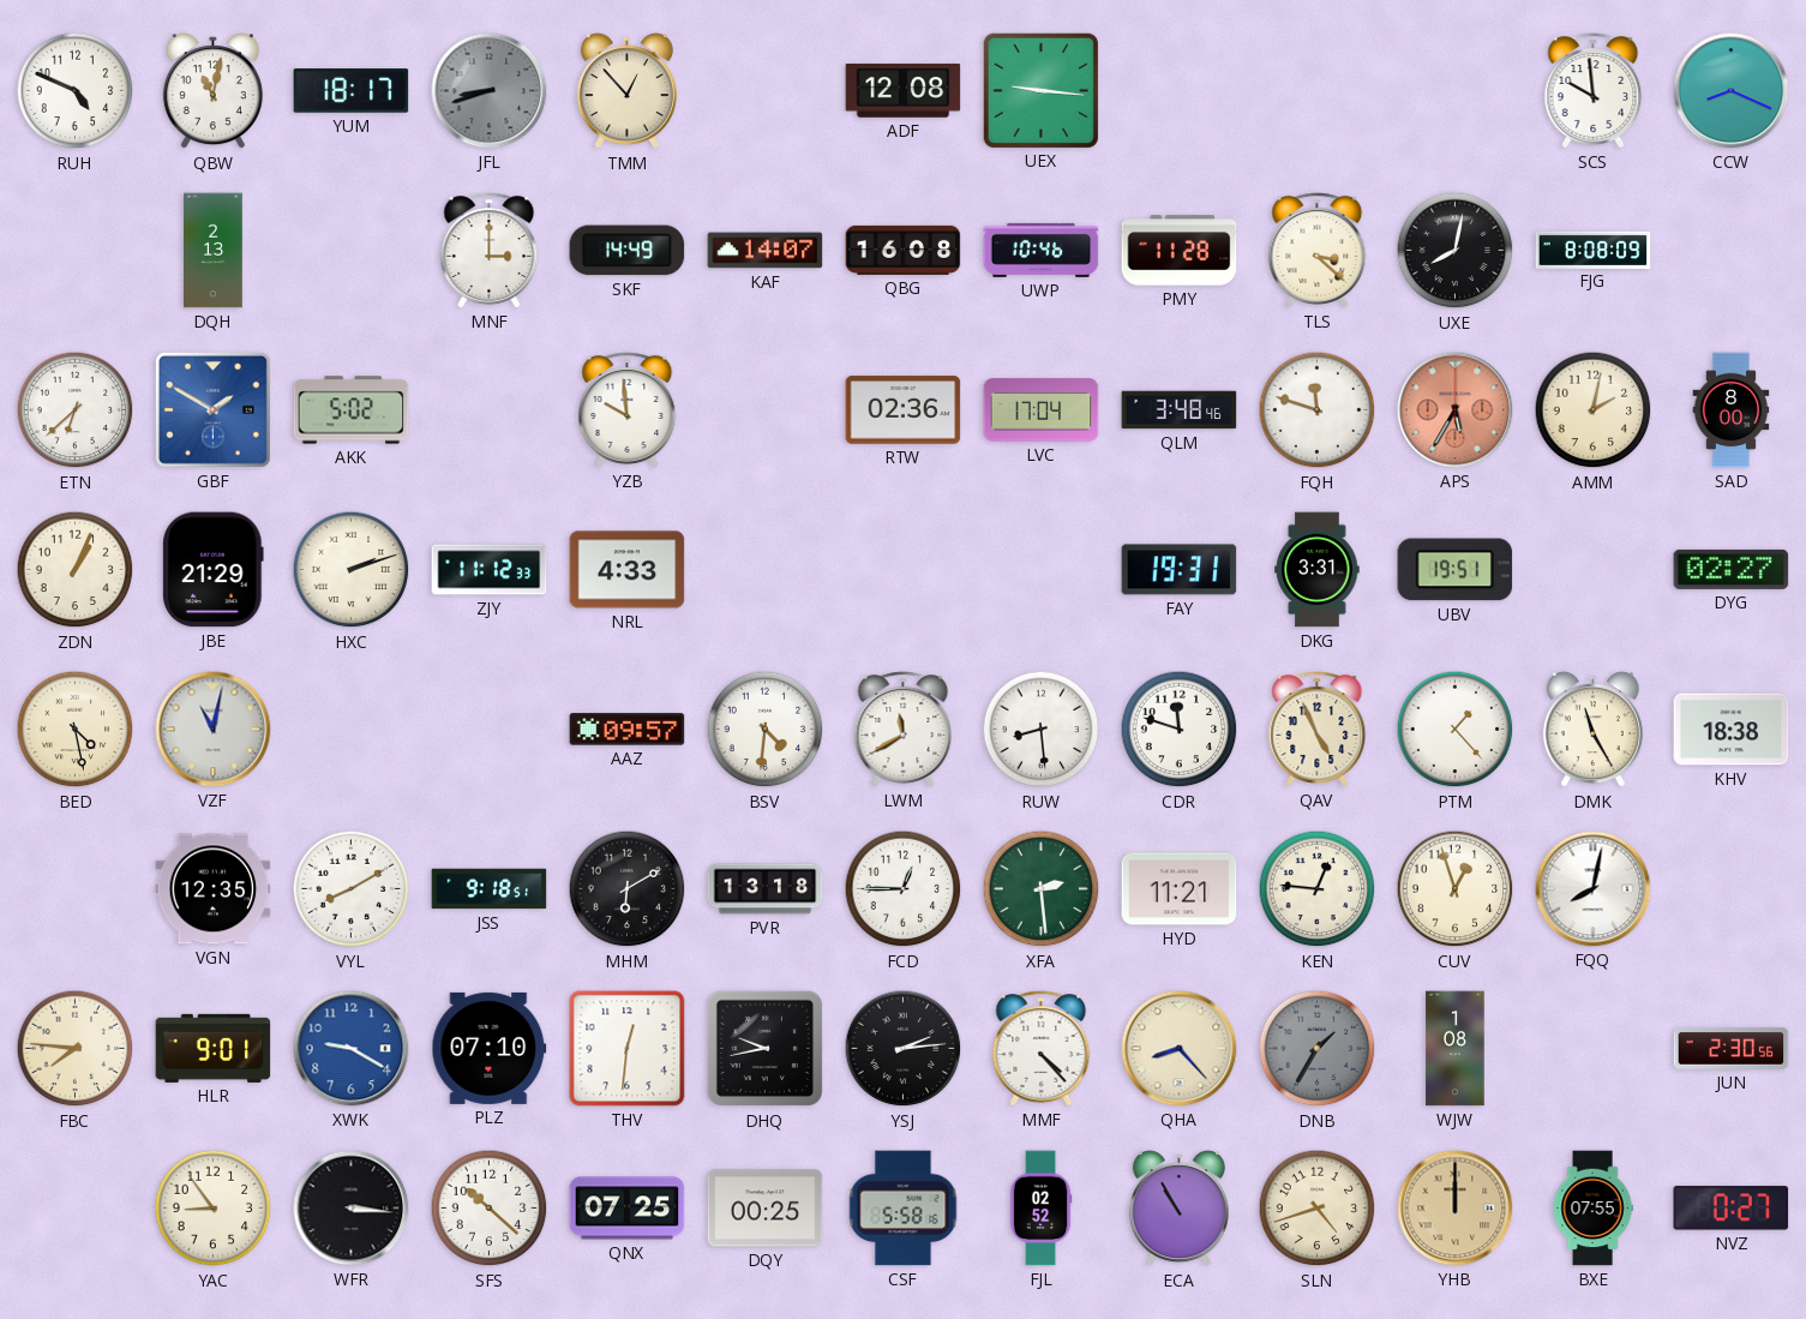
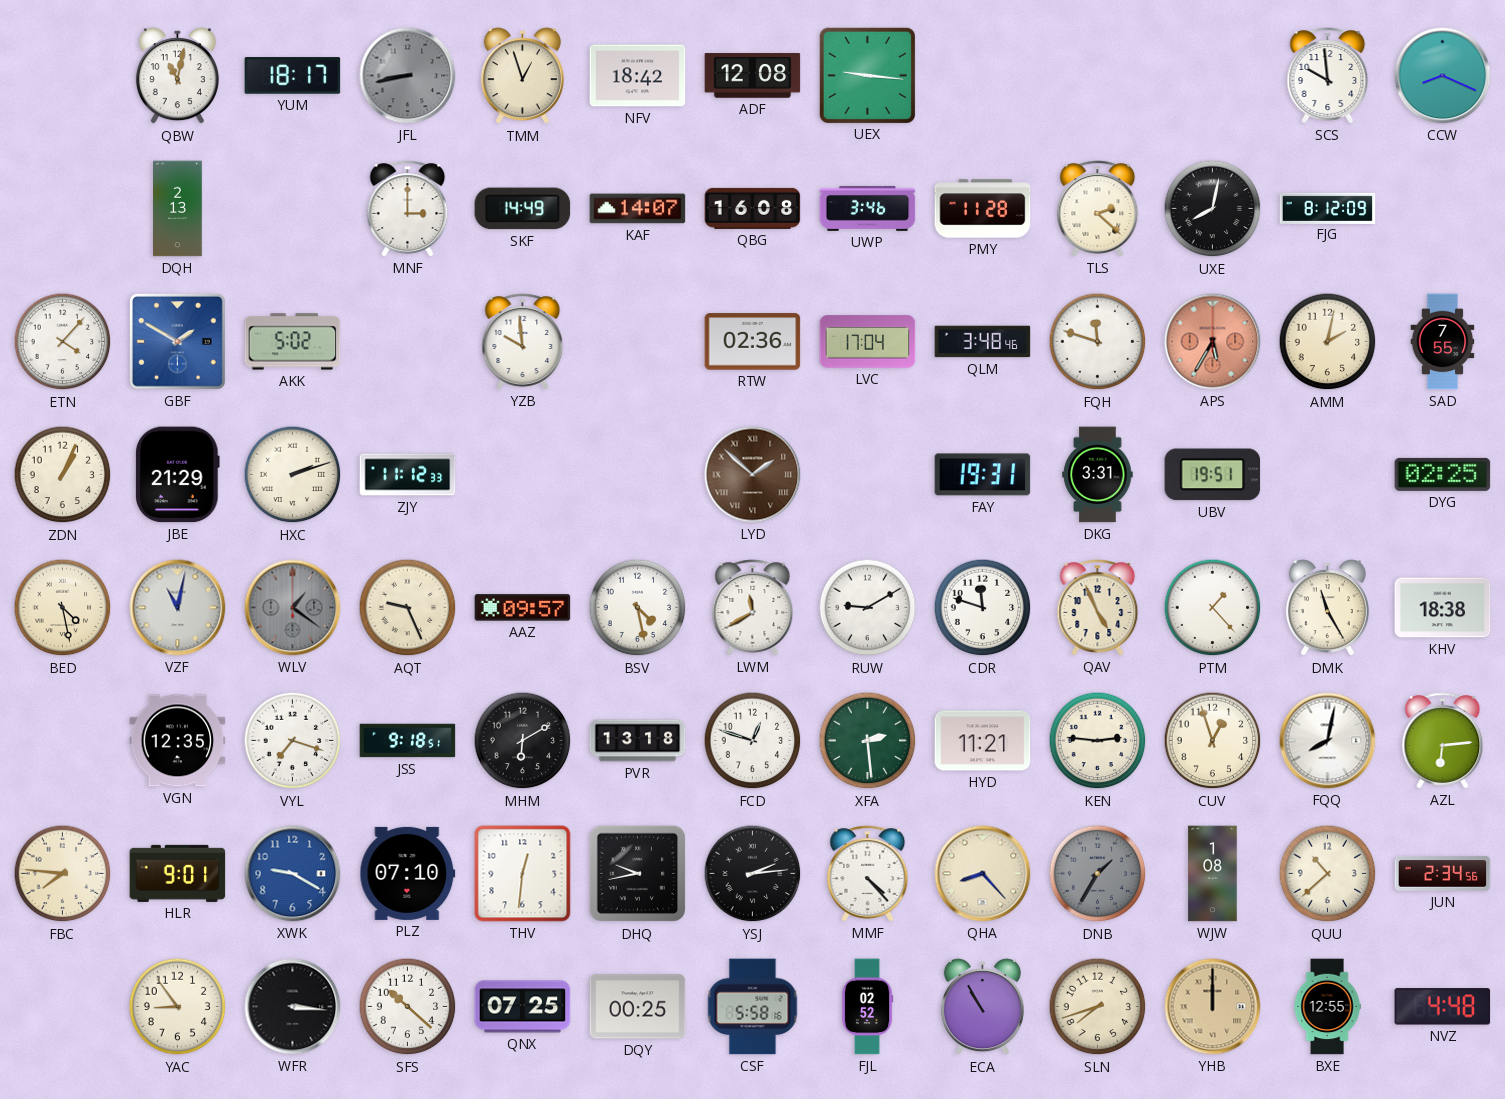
RUH: 4:49 -> none
JFL: 8:42 -> 8:43
TMM: 12:53 -> 12:57
NFV: none -> 18:42
UWP: 10:46 -> 3:46
TLS: 3:22 -> 2:22
FJG: 8:08 -> 8:12
ETN: 6:38 -> 4:07
SAD: 8:00 -> 7:55
NRL: 4:33 -> none
LYD: none -> 1:52
DYG: 02:27 -> 02:25
WLV: none -> 1:21
AQT: none -> 9:26
BSV: 4:31 -> 4:28
RUW: 8:29 -> 9:10
VYL: 8:10 -> 7:18
FCD: 12:45 -> 12:48
KEN: 12:46 -> 2:46
AZL: none -> 6:14
QUU: none -> 10:38
JUN: 2:30 -> 2:34
SLN: 4:42 -> 7:42
BXE: 07:55 -> 12:55
NVZ: 0:27 -> 4:48
